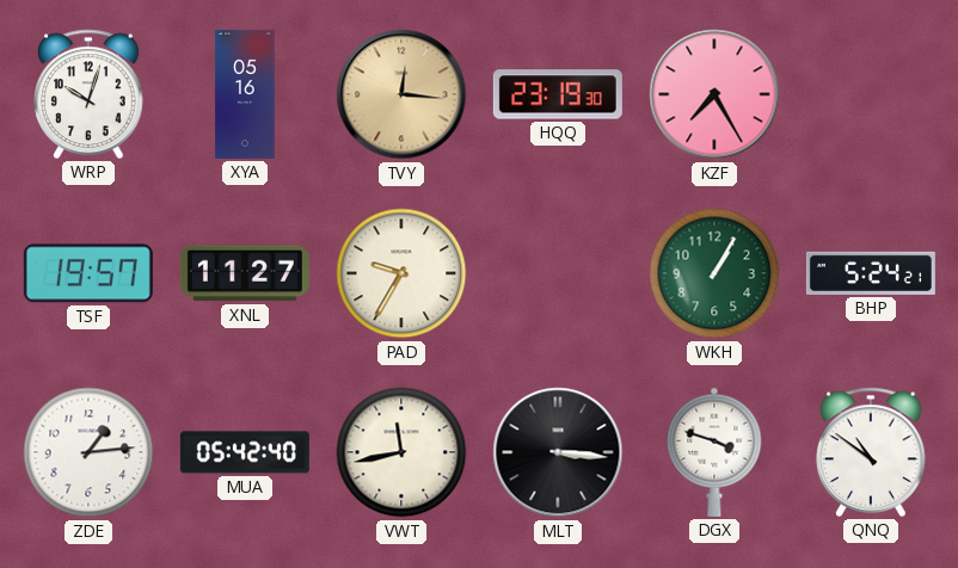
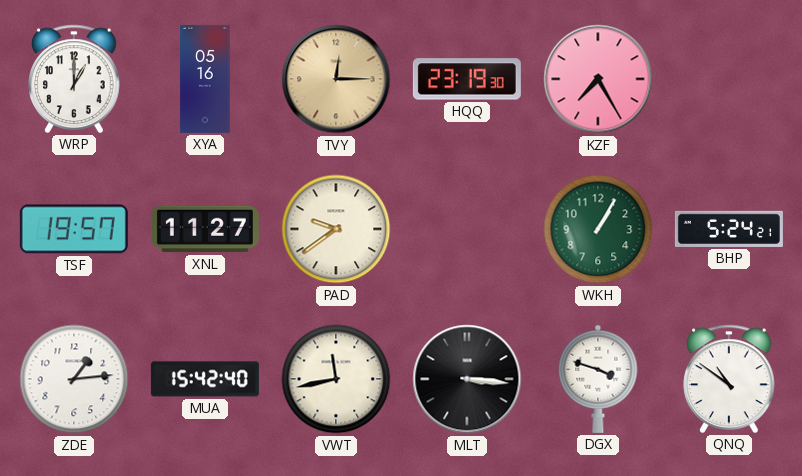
WRP: 10:03 -> 1:00
TVY: 12:16 -> 12:15
PAD: 9:35 -> 9:39
MUA: 05:42 -> 15:42
